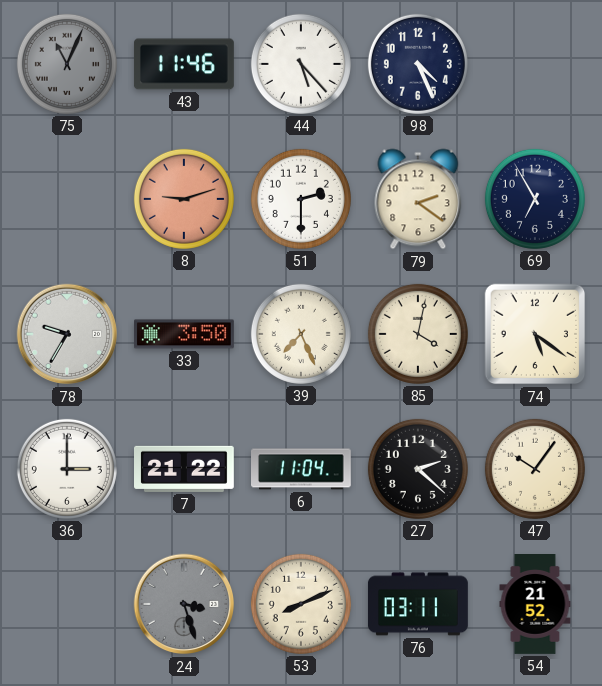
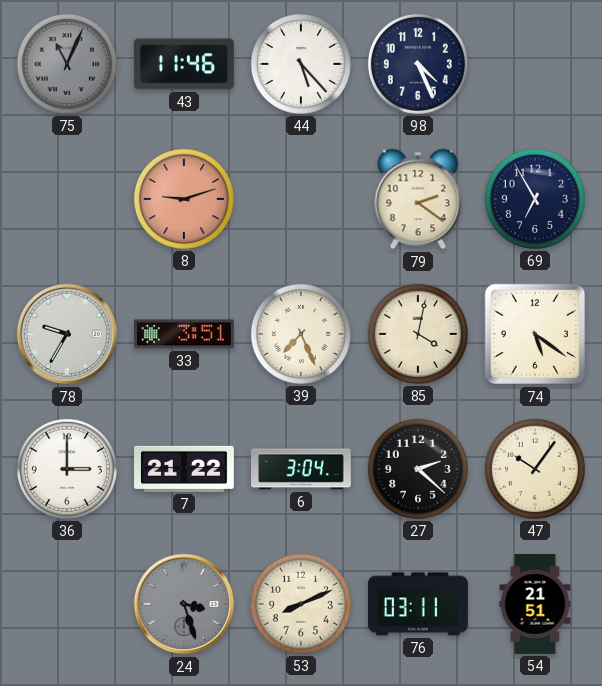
51: 2:30 -> none
33: 3:50 -> 3:51
6: 11:04 -> 3:04
54: 21:52 -> 21:51
